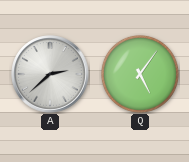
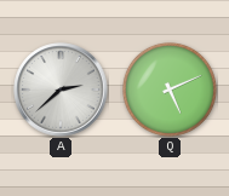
Q: 5:06 -> 5:11
